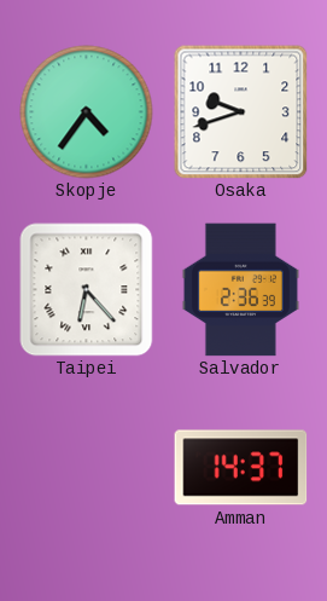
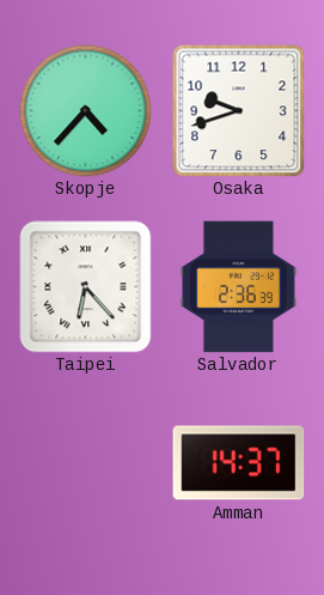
Skopje: 4:36 -> 4:37
